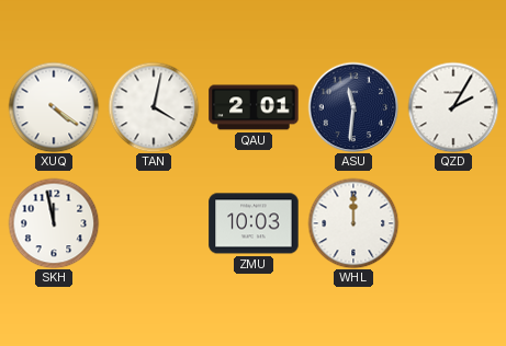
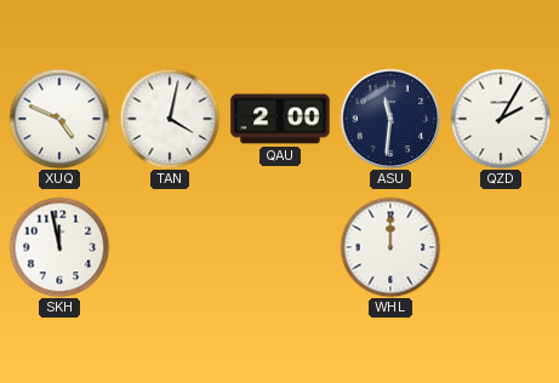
XUQ: 4:21 -> 4:49
QAU: 2:01 -> 2:00
ZMU: 10:03 -> none
